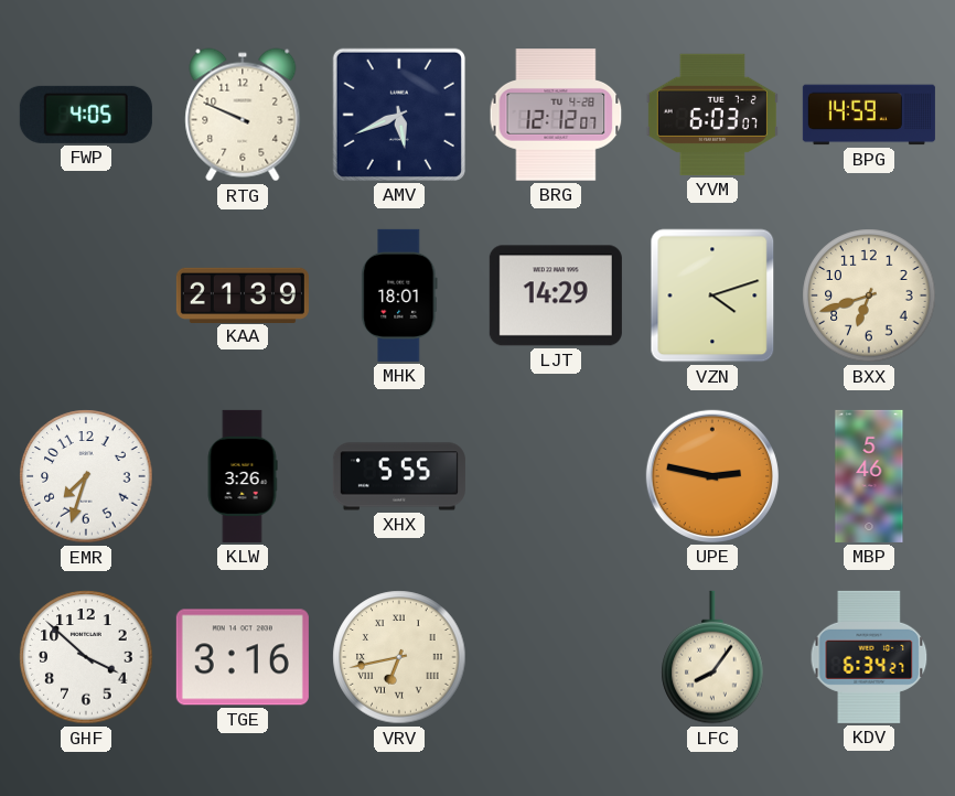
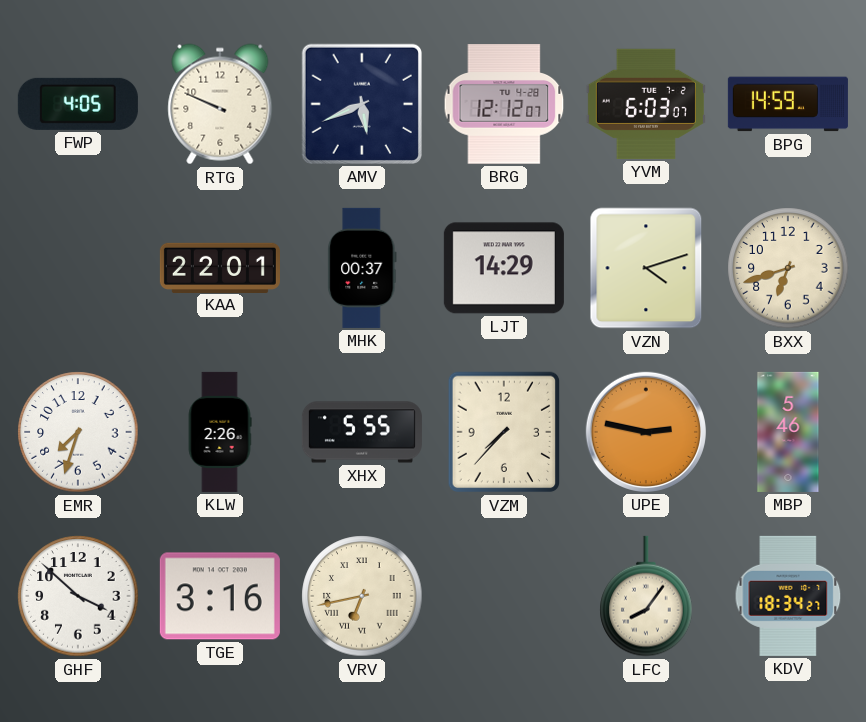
KAA: 21:39 -> 22:01
MHK: 18:01 -> 00:37
KLW: 3:26 -> 2:26
VZM: none -> 7:37
KDV: 6:34 -> 18:34
